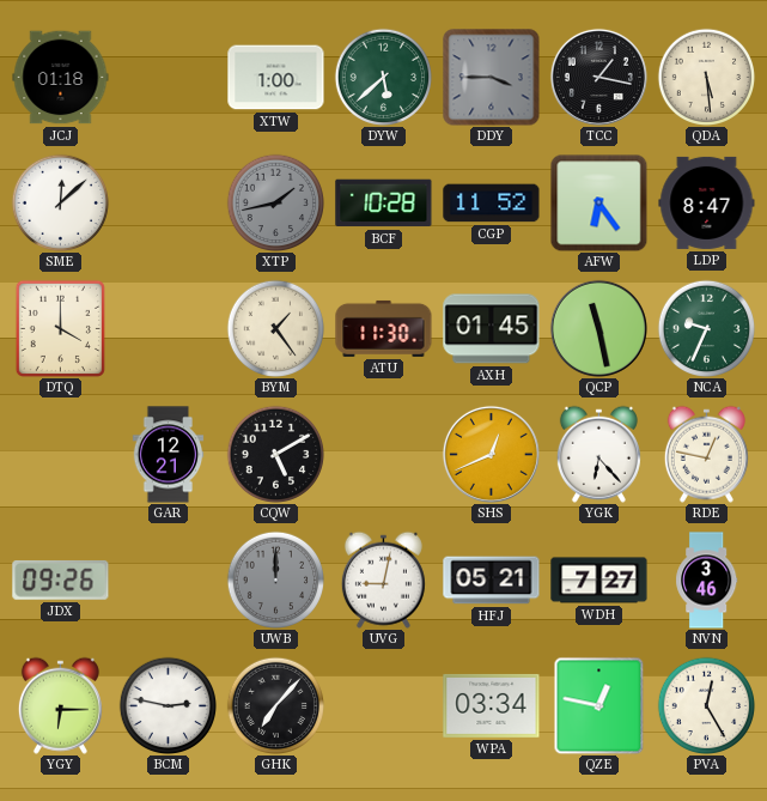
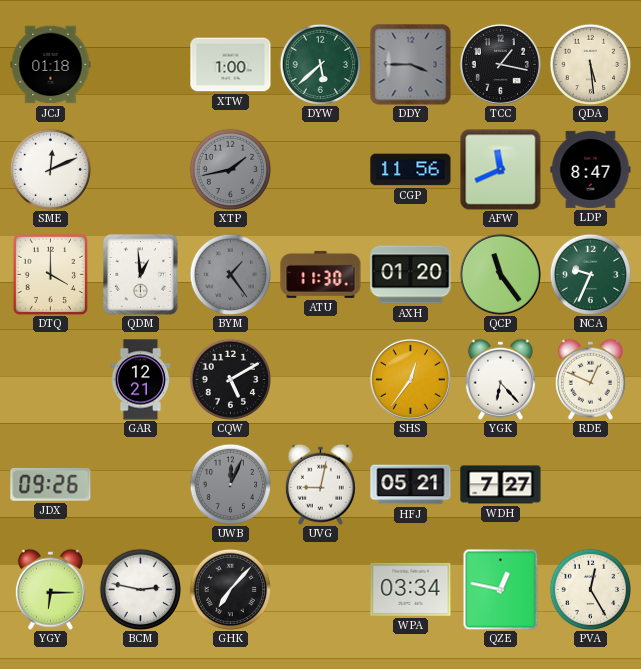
SME: 12:08 -> 12:11
BCF: 10:28 -> none
CGP: 11:52 -> 11:56
AFW: 6:24 -> 11:41
QDM: none -> 12:59
BYM dial: cream -> grey
AXH: 01:45 -> 01:20
QCP: 11:28 -> 11:24
SHS: 12:41 -> 12:36
RDE: 12:47 -> 12:49
UWB: 12:00 -> 12:04
NVN: 3:46 -> none
